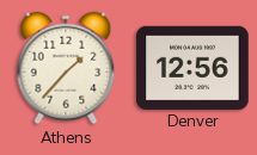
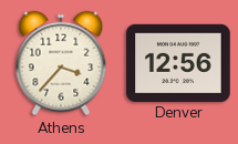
Athens: 1:37 -> 3:37
